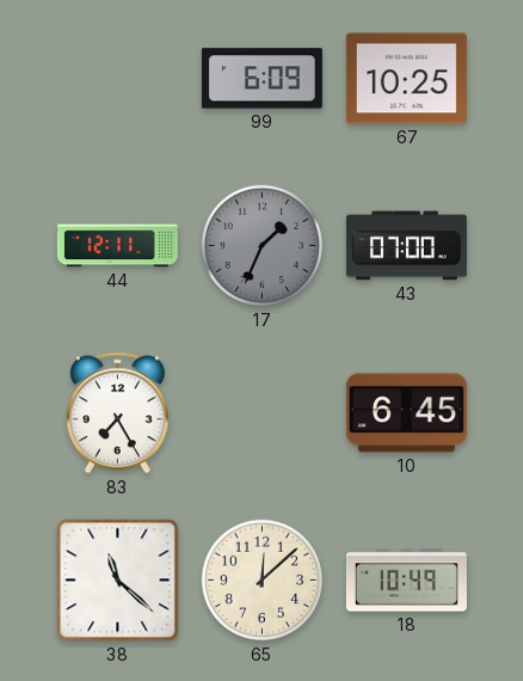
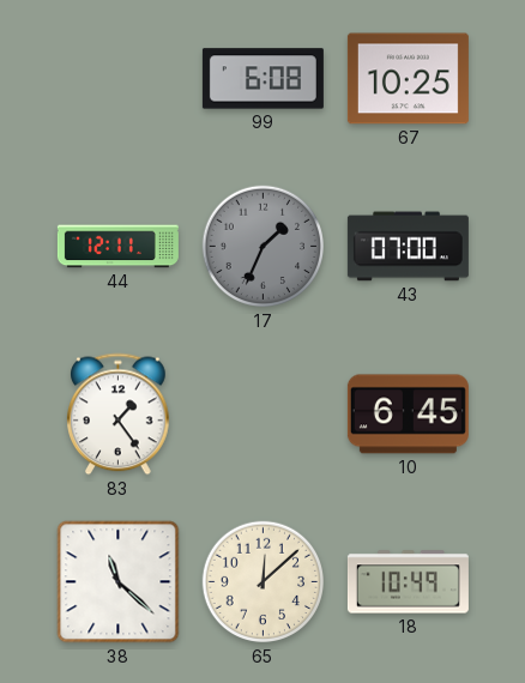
99: 6:09 -> 6:08
83: 7:25 -> 1:24
